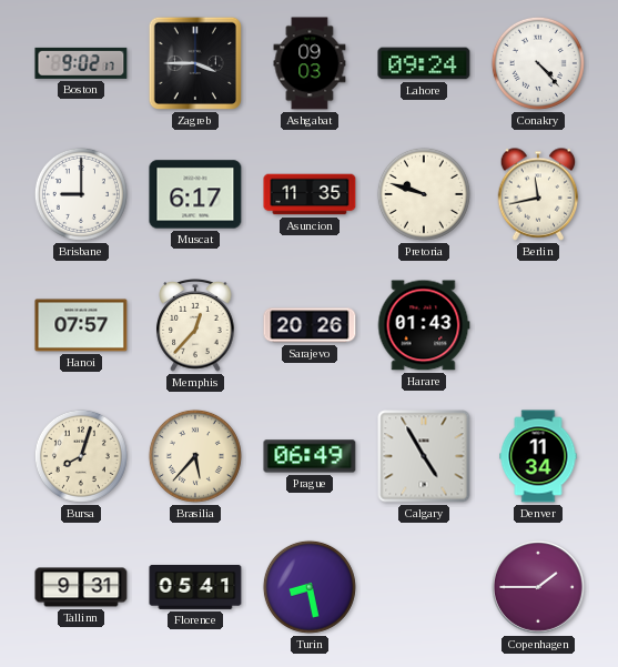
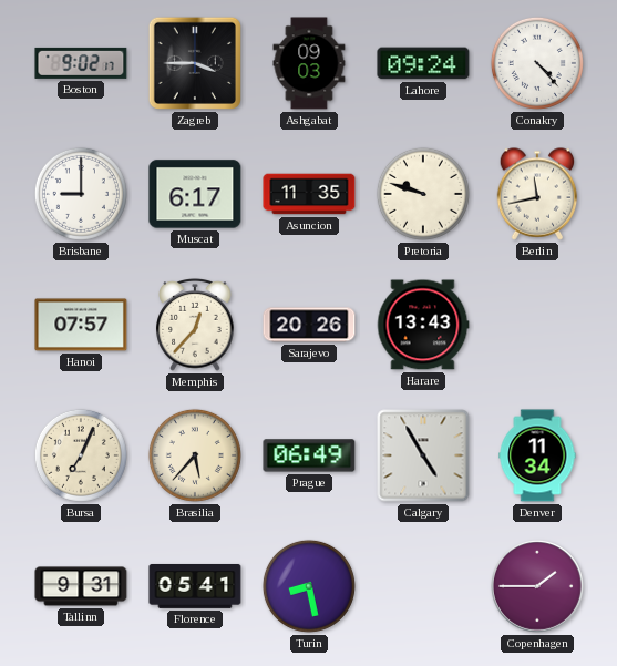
Harare: 01:43 -> 13:43
Bursa: 8:03 -> 7:04
